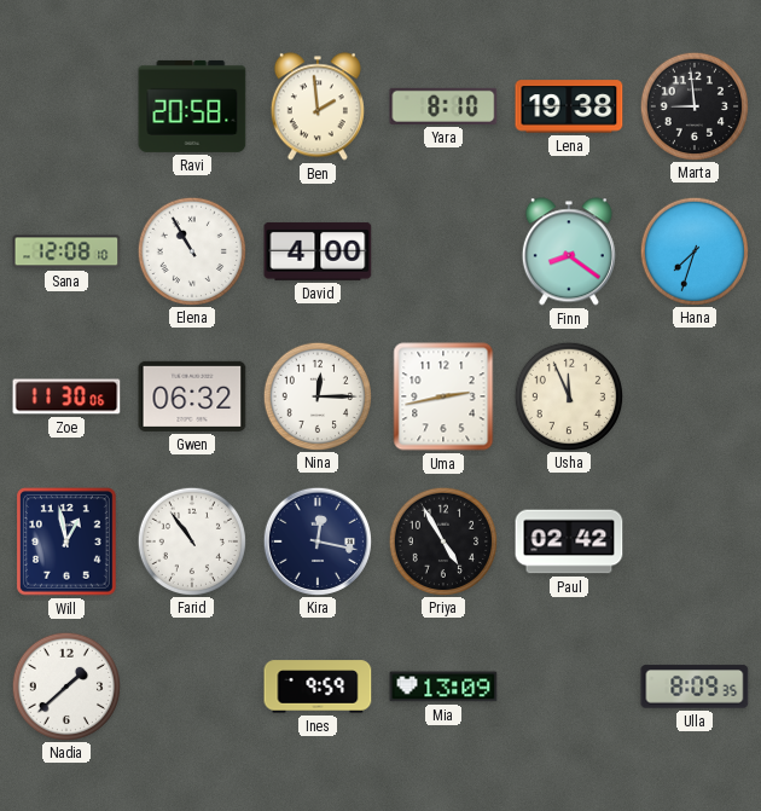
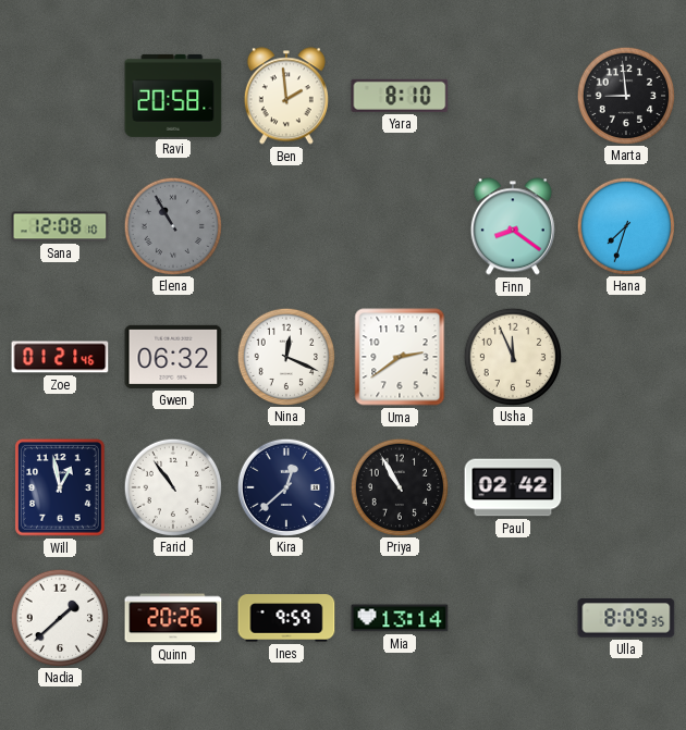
Lena: 19:38 -> none
Elena dial: white -> grey
David: 4:00 -> none
Zoe: 11:30 -> 01:21
Nina: 12:15 -> 12:19
Uma: 2:43 -> 2:39
Kira: 12:17 -> 12:38
Priya: 4:55 -> 10:55
Quinn: none -> 20:26
Mia: 13:09 -> 13:14
